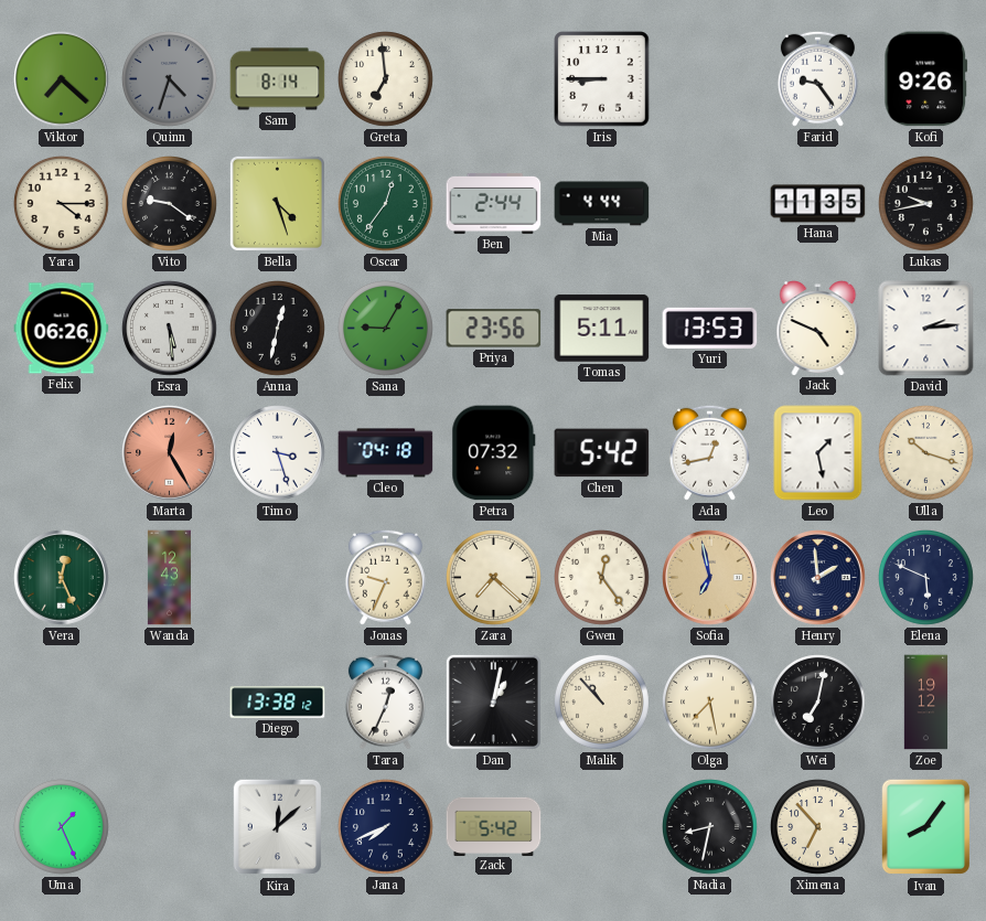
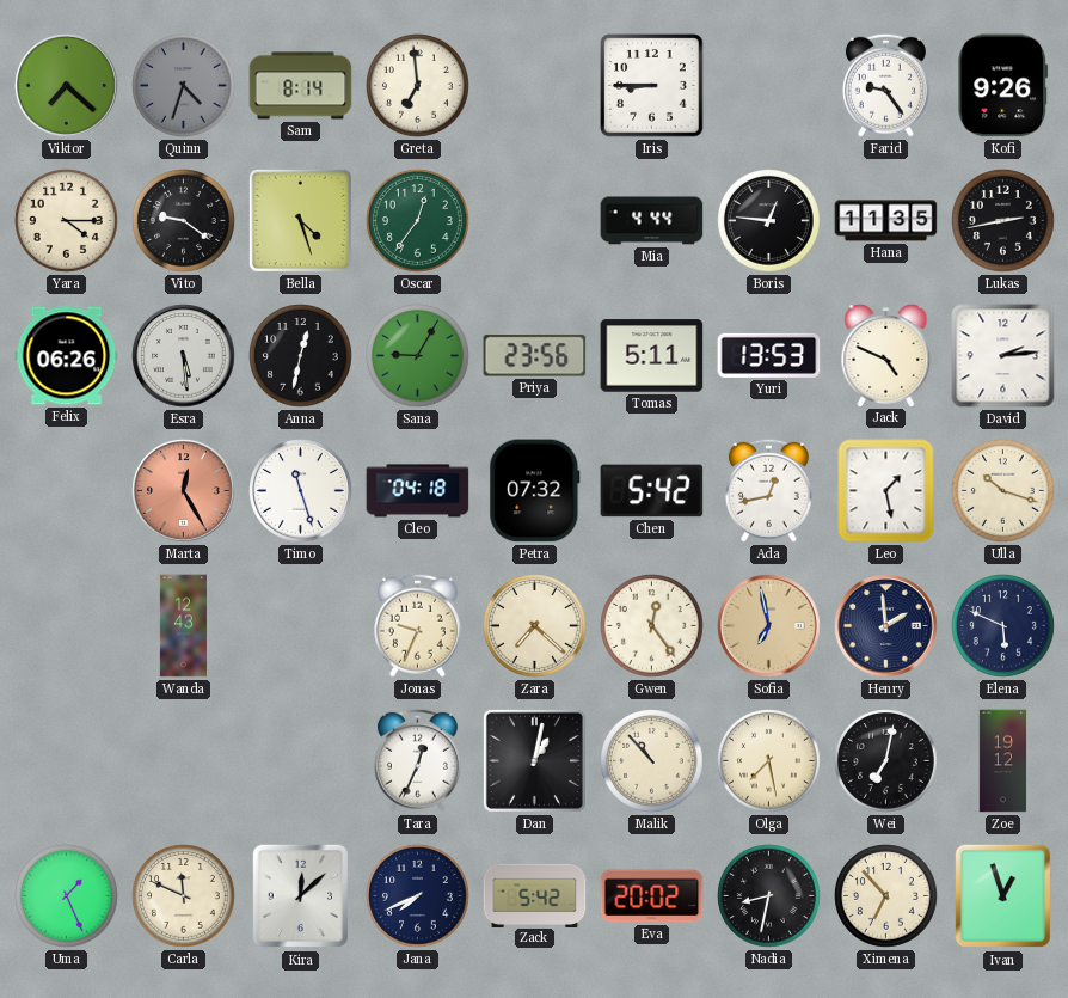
Ben: 2:44 -> none
Boris: none -> 12:46
Lukas: 9:43 -> 2:43
Timo: 3:27 -> 11:27
Vera: 12:26 -> none
Diego: 13:38 -> none
Carla: none -> 11:49
Eva: none -> 20:02
Ivan: 8:06 -> 12:57
